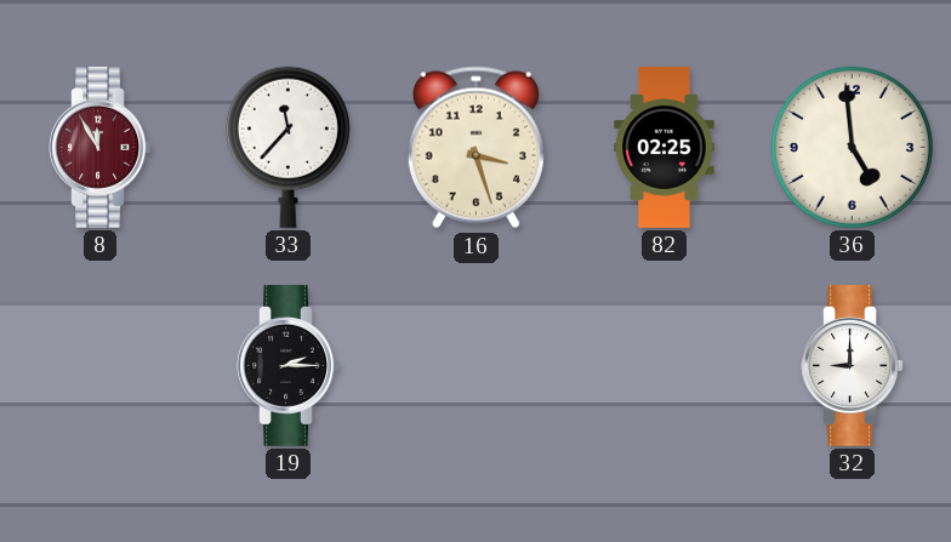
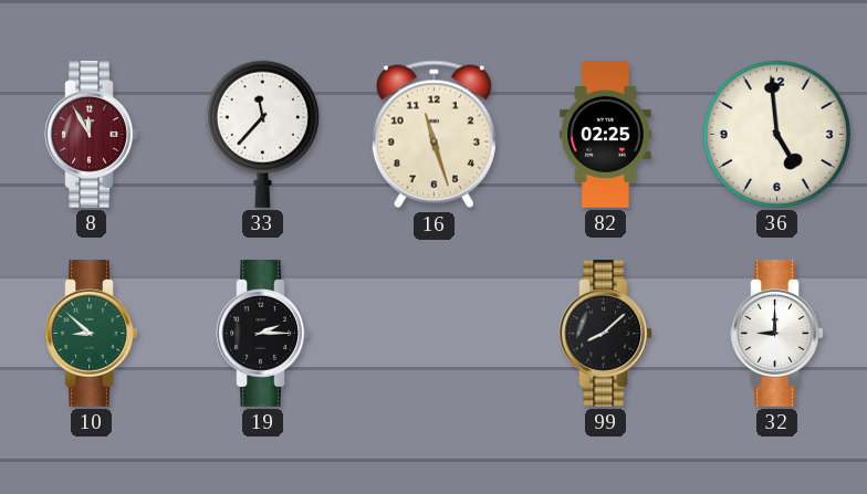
16: 3:27 -> 11:27
10: none -> 8:52
99: none -> 8:08
